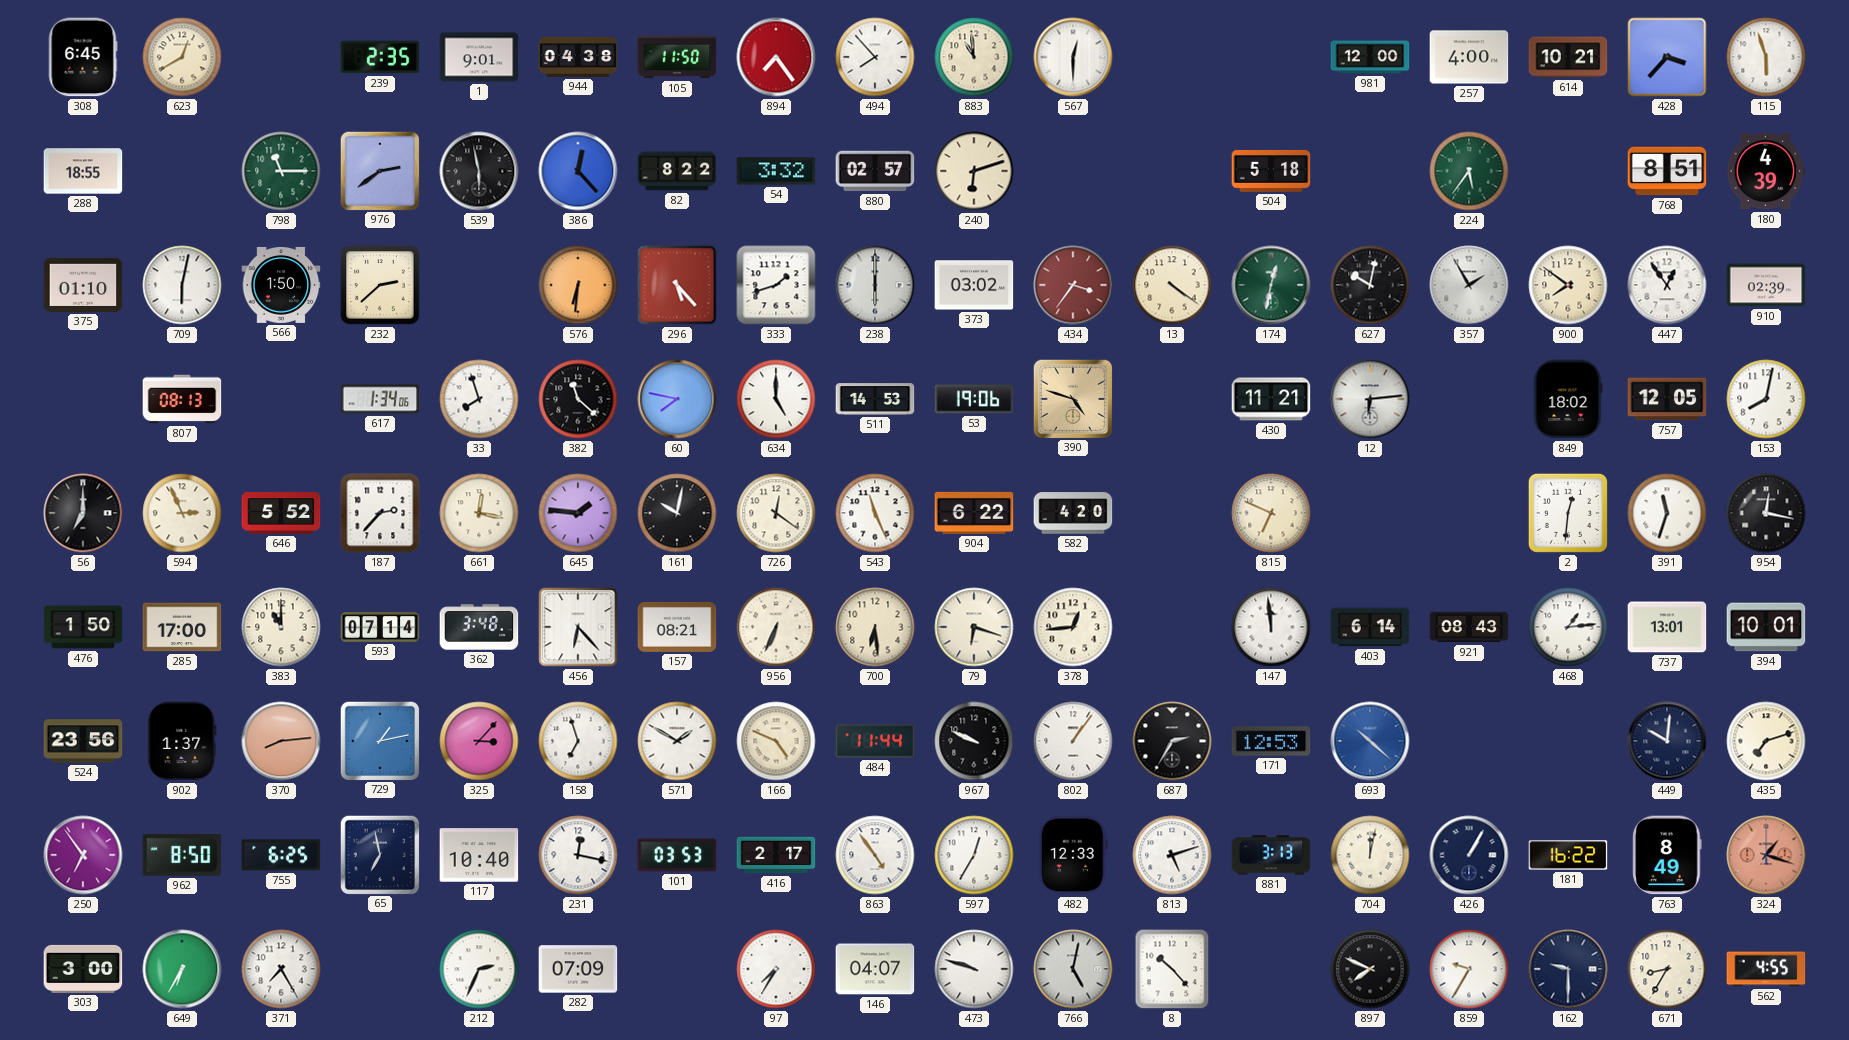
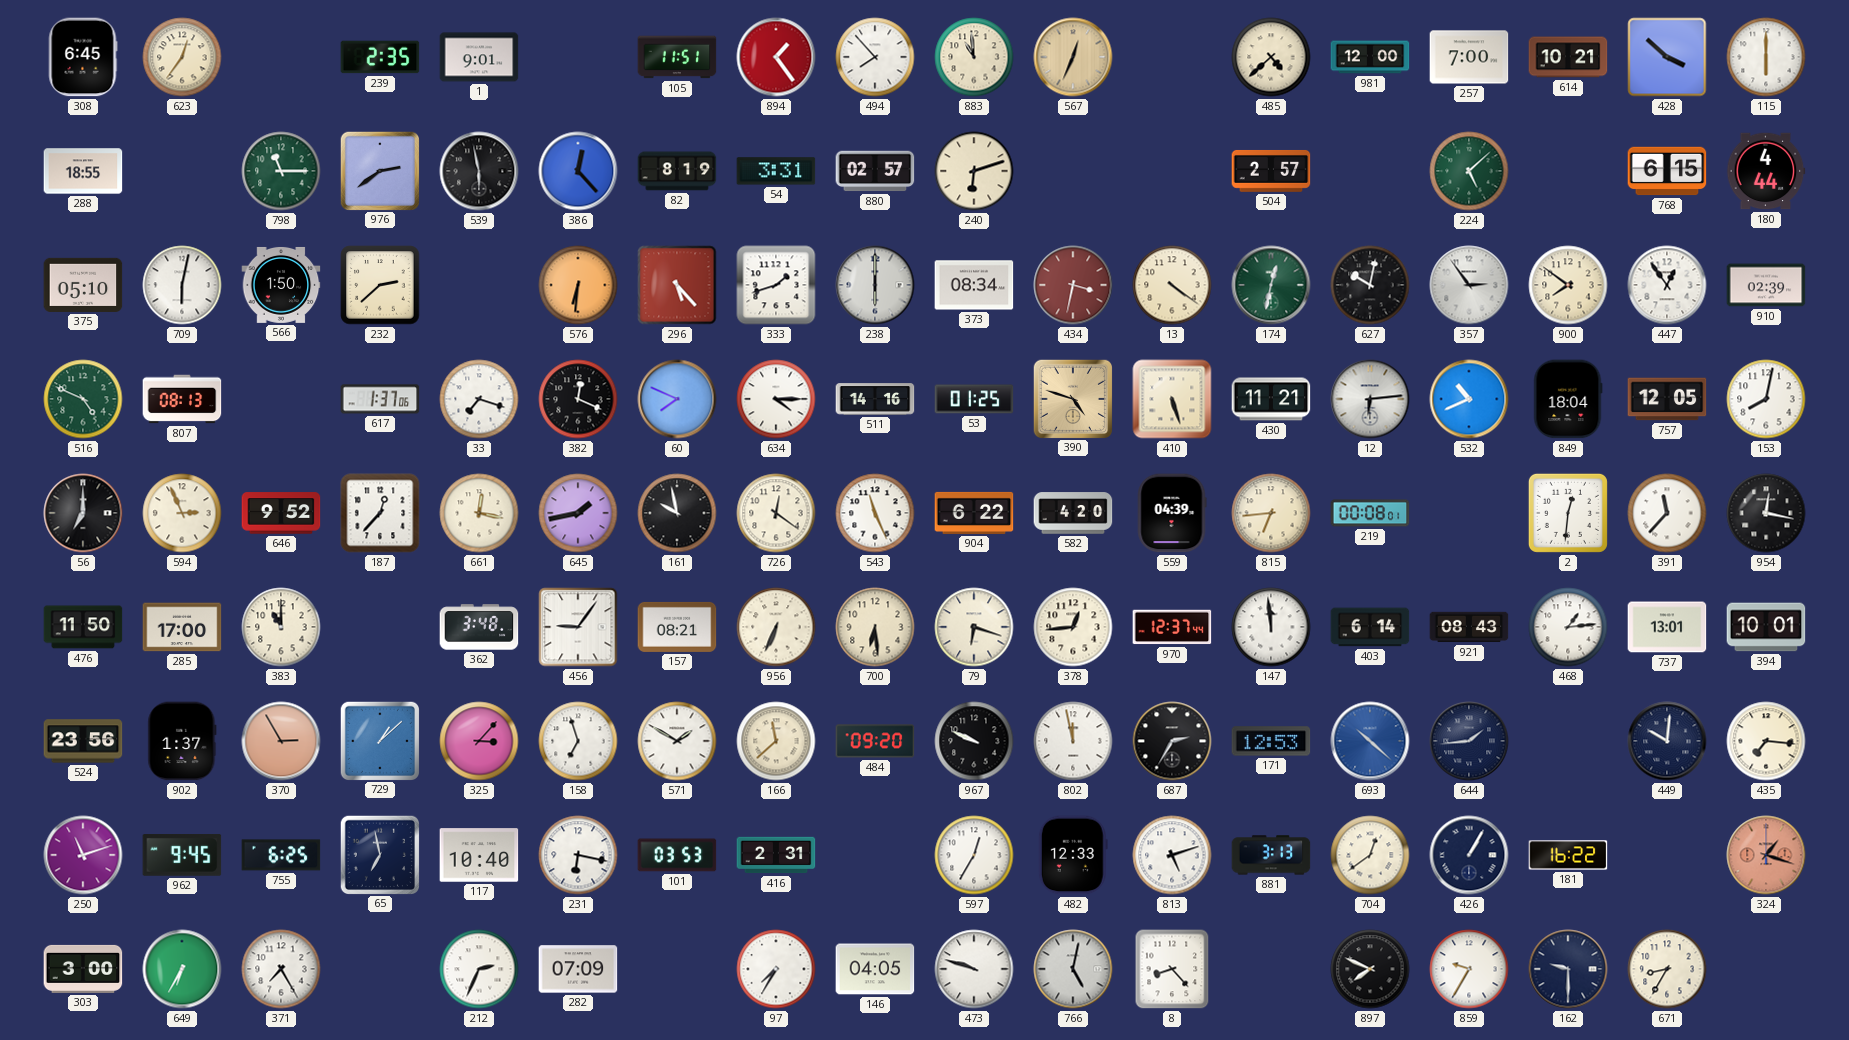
623: 12:40 -> 12:36
944: 04:38 -> none
105: 11:50 -> 11:51
894: 7:24 -> 1:24
567: 12:30 -> 12:34
567 dial: white -> champagne
485: none -> 4:38
257: 4:00 -> 7:00
428: 3:37 -> 3:52
115: 5:57 -> 6:00
82: 8:22 -> 8:19
54: 3:32 -> 3:31
504: 5:18 -> 2:57
224: 5:36 -> 5:08
768: 8:51 -> 6:15
180: 4:39 -> 4:44
375: 01:10 -> 05:10
373: 03:02 -> 08:34
434: 3:36 -> 3:32
357: 1:55 -> 2:54
516: none -> 4:49
617: 1:34 -> 1:37
33: 7:57 -> 7:18
382: 11:22 -> 12:19
60: 7:47 -> 7:49
634: 5:00 -> 4:15
511: 14:53 -> 14:16
53: 19:06 -> 01:25
410: none -> 5:27
532: none -> 10:41
849: 18:02 -> 18:04
646: 5:52 -> 9:52
187: 2:37 -> 12:37
645: 1:46 -> 1:43
161: 10:02 -> 9:58
559: none -> 04:39
815: 6:49 -> 6:44
219: none -> 00:08
391: 11:33 -> 11:37
476: 1:50 -> 11:50
593: 07:14 -> none
456: 6:23 -> 9:06
970: none -> 12:37
370: 8:14 -> 2:55
729: 1:13 -> 1:08
166: 4:49 -> 11:38
484: 11:44 -> 09:20
802: 1:06 -> 11:58
644: none -> 1:44
435: 7:12 -> 7:16
250: 6:54 -> 11:12
962: 8:50 -> 9:45
231: 12:17 -> 6:17
416: 2:17 -> 2:31
863: 4:54 -> none
704: 12:02 -> 12:39
763: 8:49 -> none
146: 04:07 -> 04:05
8: 10:23 -> 8:23
562: 4:55 -> none
